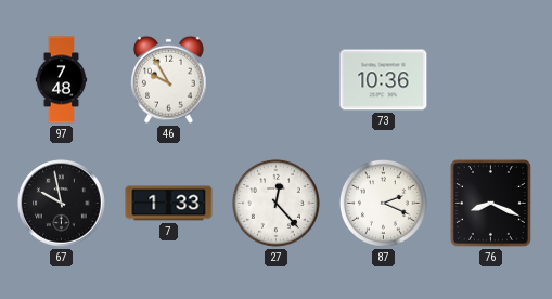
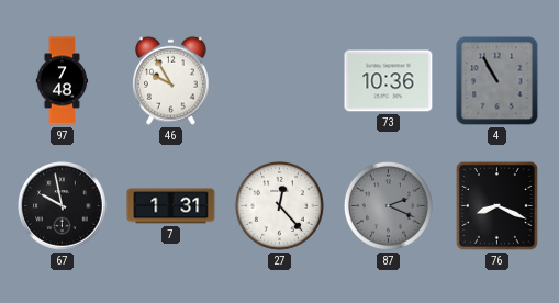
4: none -> 10:55
7: 1:33 -> 1:31
87 dial: white -> grey
